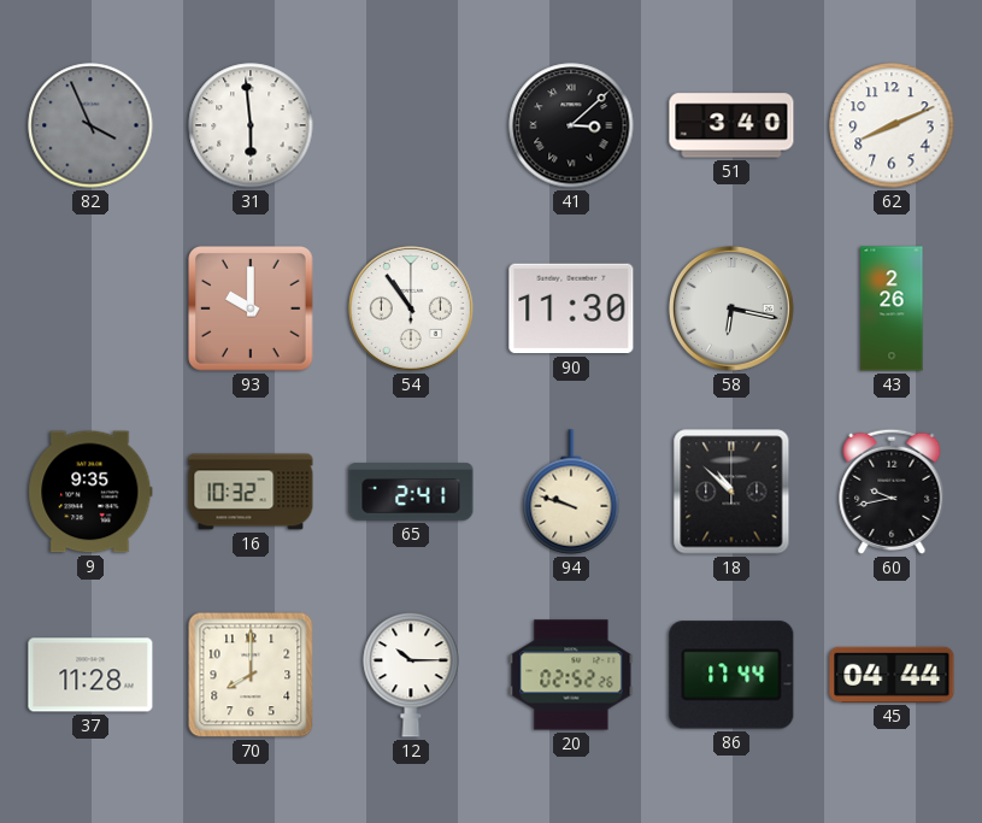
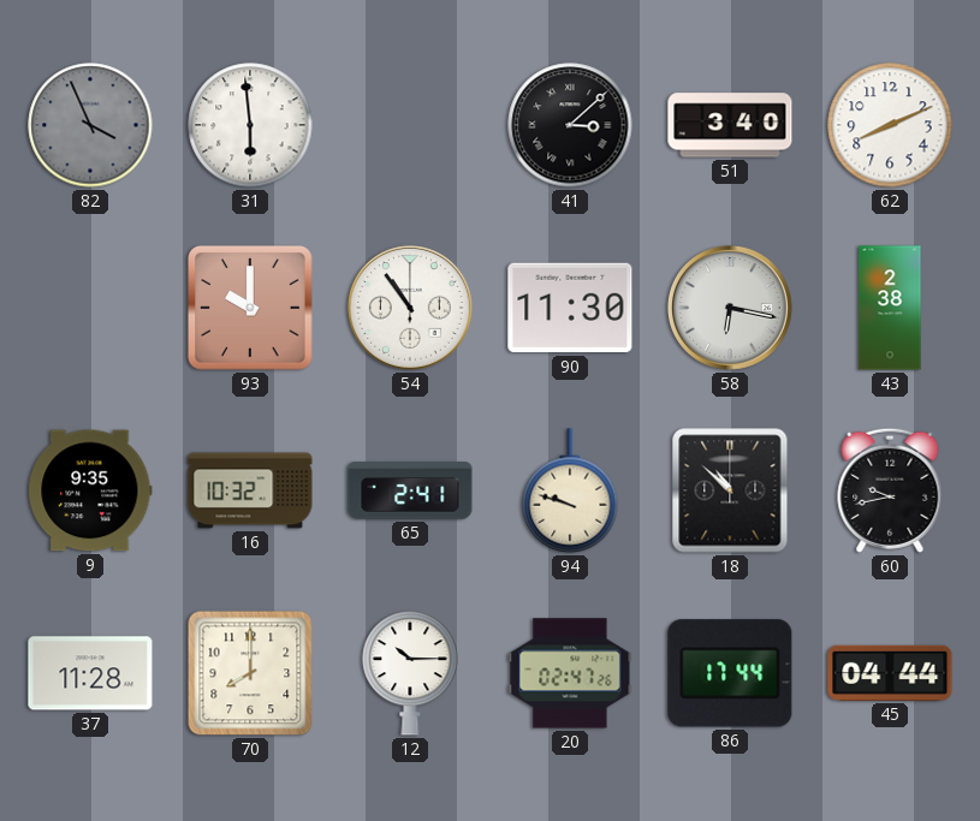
43: 2:26 -> 2:38
20: 02:52 -> 02:47
